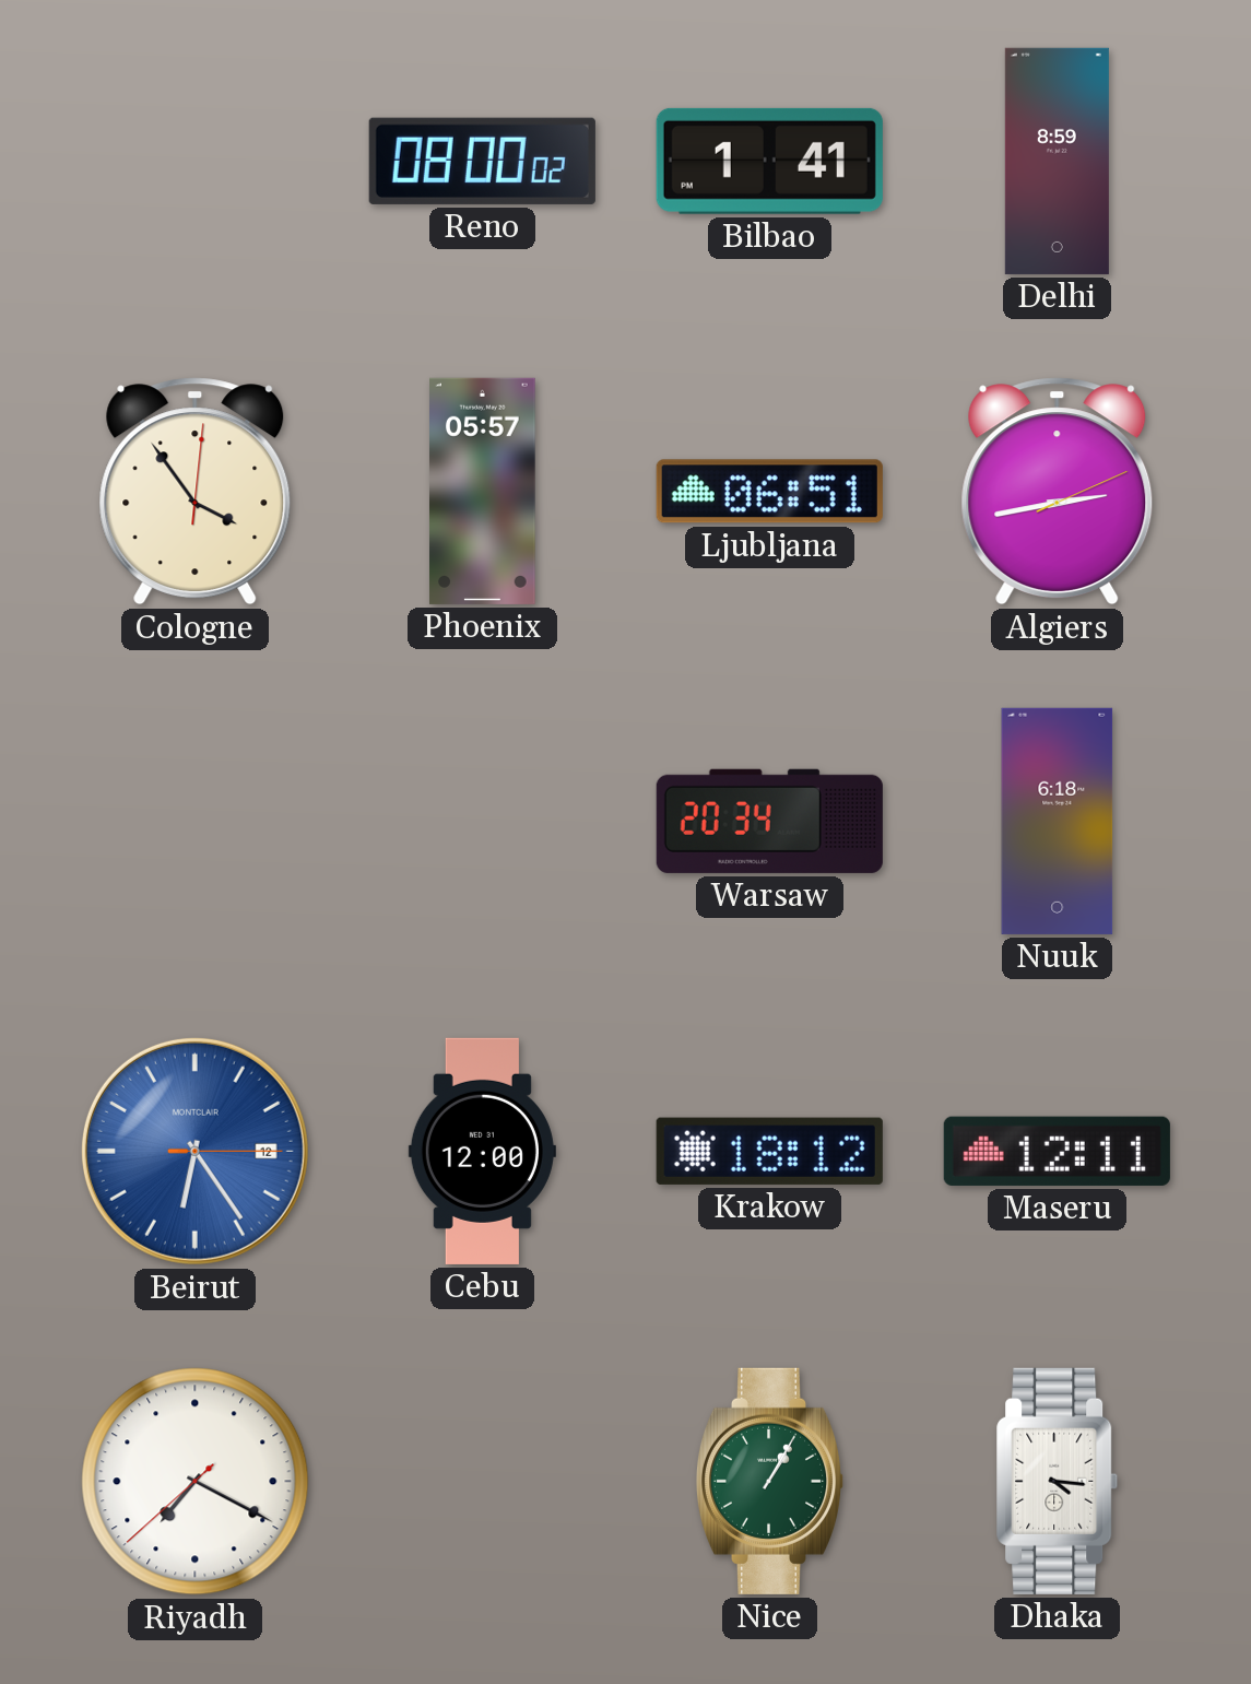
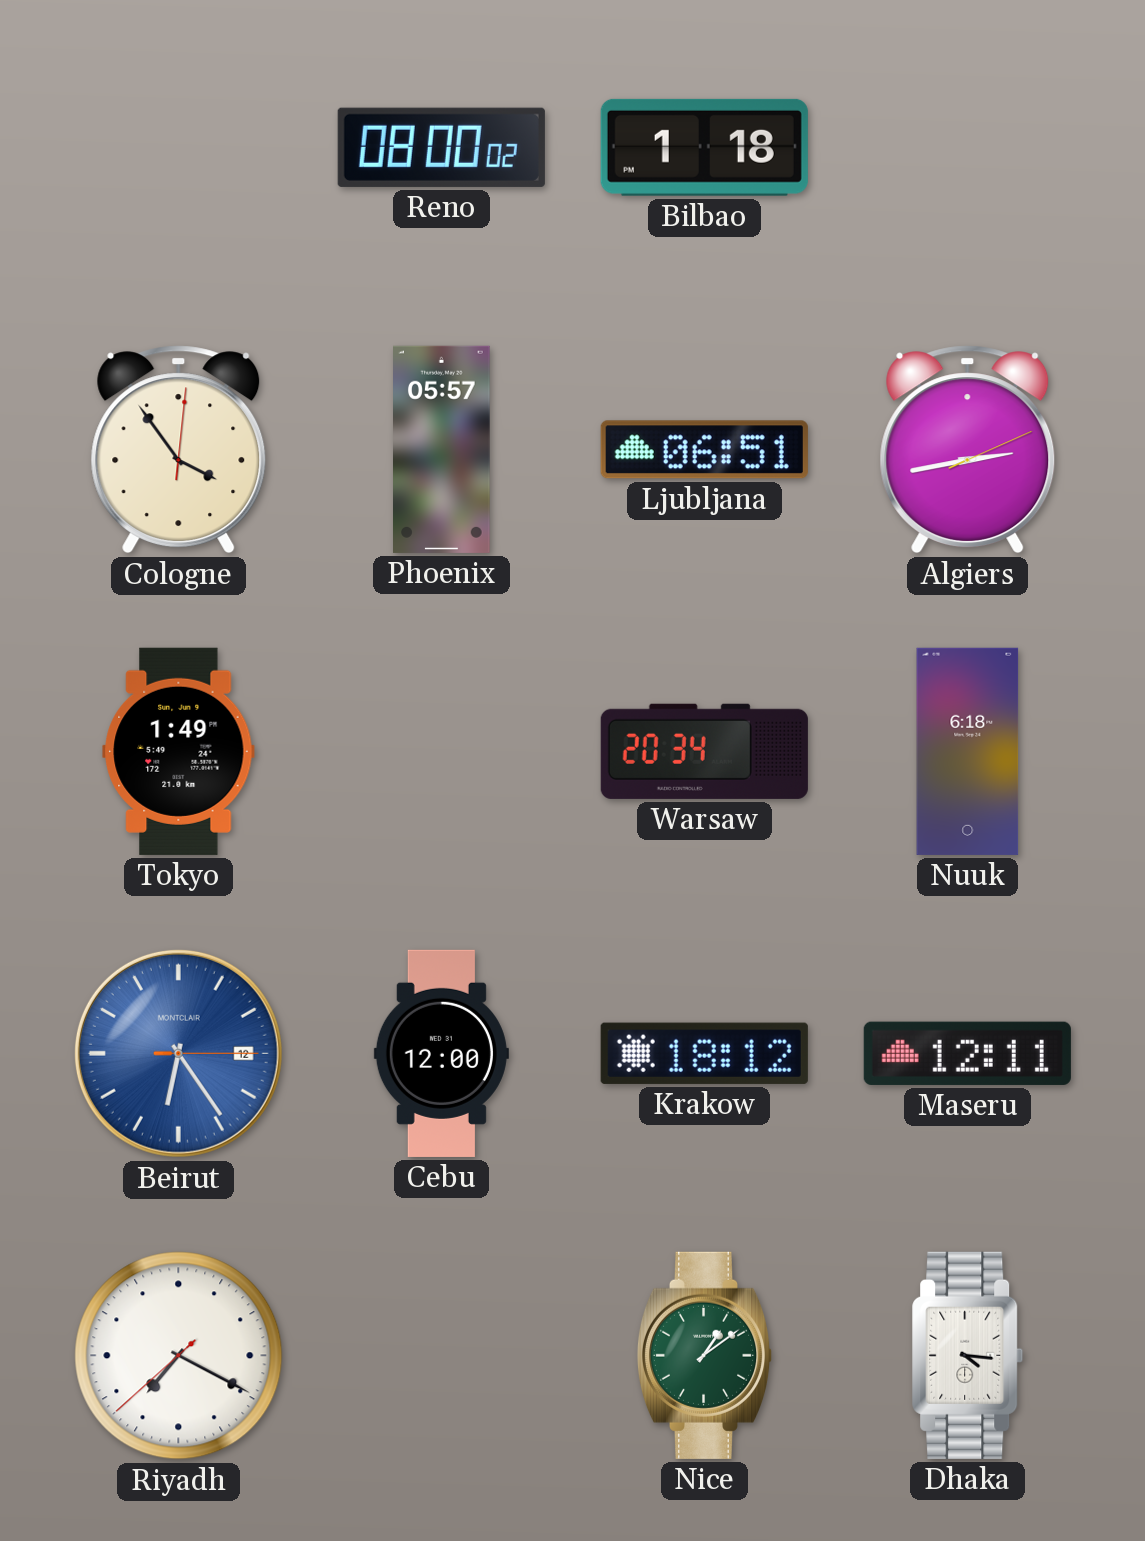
Bilbao: 1:41 -> 1:18
Delhi: 8:59 -> none
Tokyo: none -> 1:49
Nice: 1:05 -> 1:09
